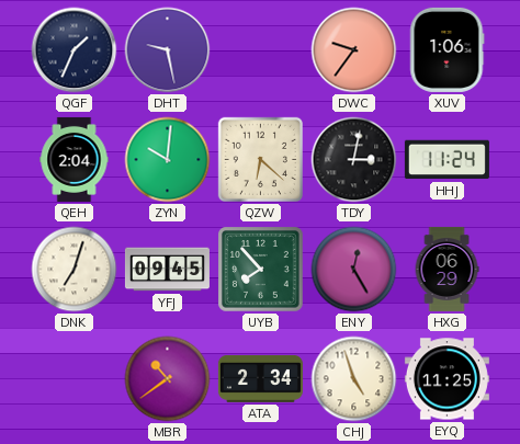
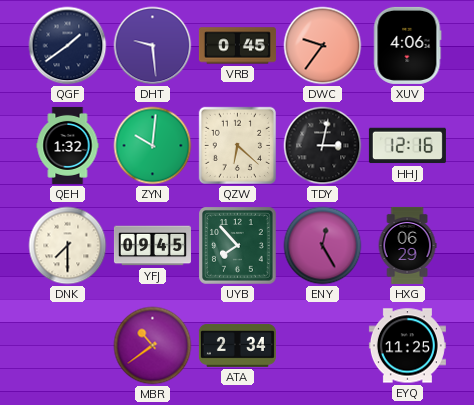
QGF: 1:34 -> 1:39
DHT: 9:28 -> 9:29
VRB: none -> 0:45
XUV: 1:06 -> 4:06
QEH: 2:04 -> 1:32
HHJ: 11:24 -> 12:16
DNK: 7:03 -> 7:30
CHJ: 4:57 -> none
